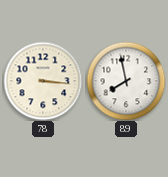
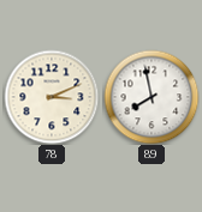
78: 3:16 -> 3:11
